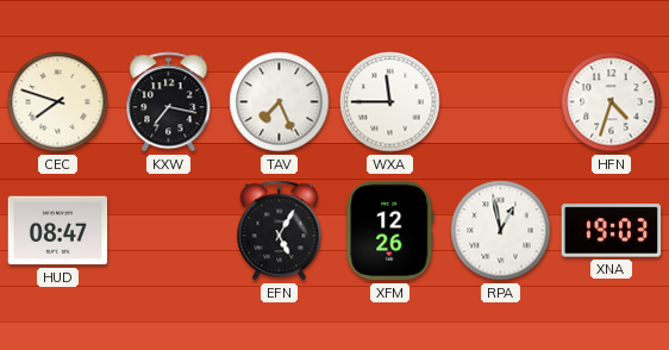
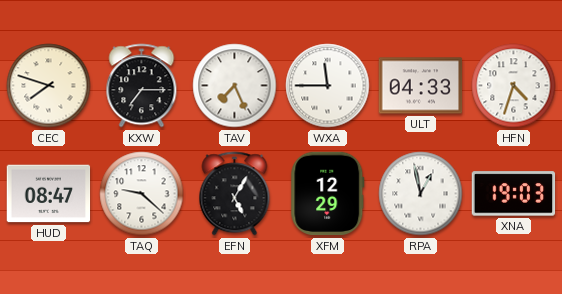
KXW: 7:17 -> 7:15
ULT: none -> 04:33
TAQ: none -> 9:22
XFM: 12:26 -> 12:29
